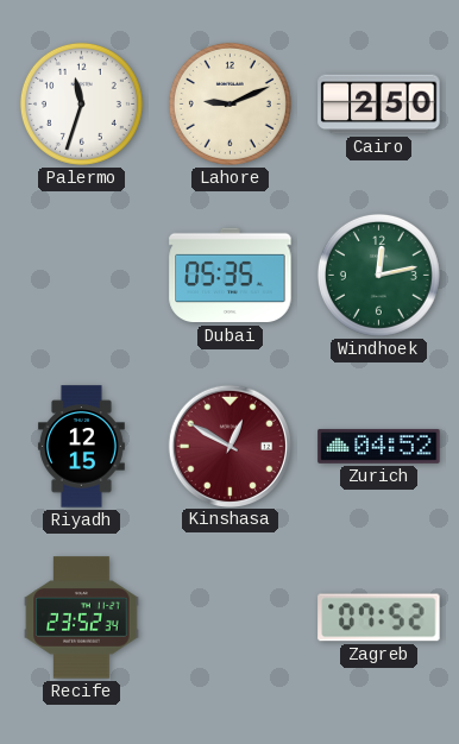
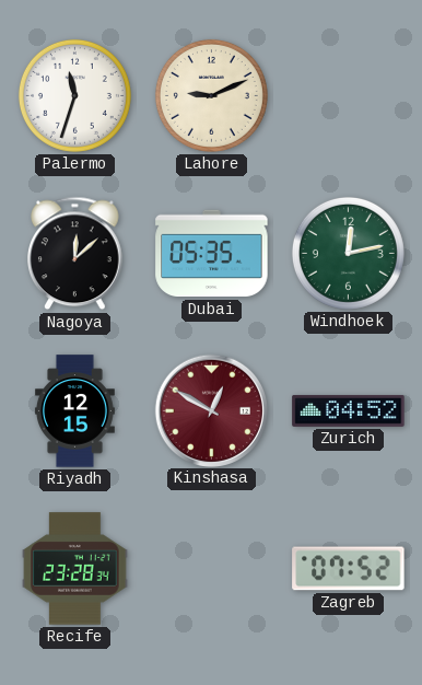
Cairo: 2:50 -> none
Nagoya: none -> 12:08
Recife: 23:52 -> 23:28
